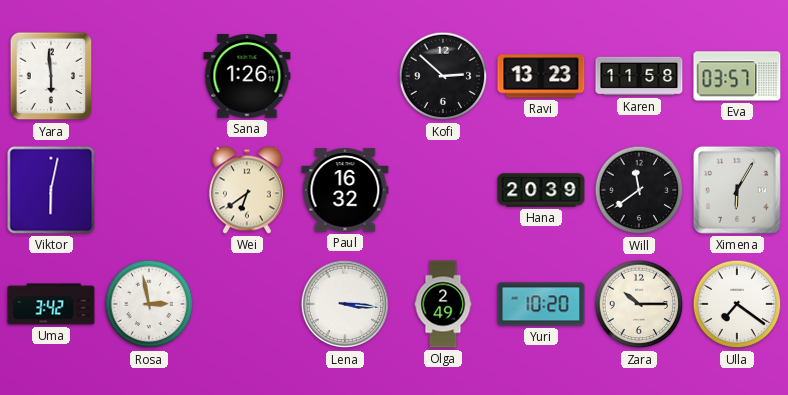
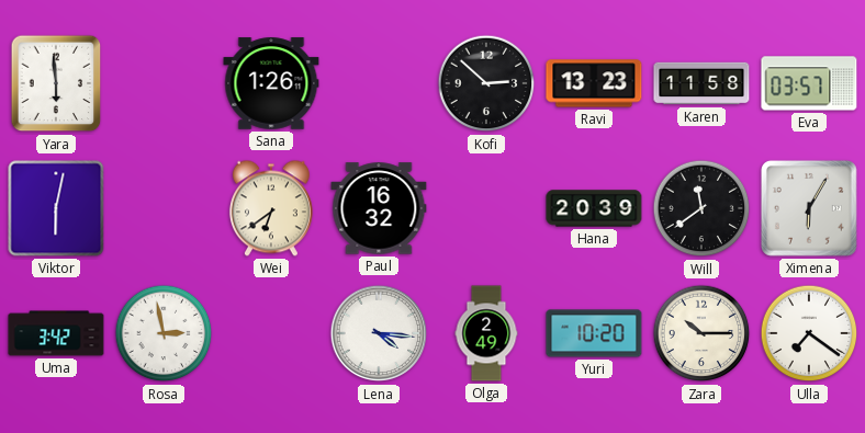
Lena: 3:16 -> 4:16
